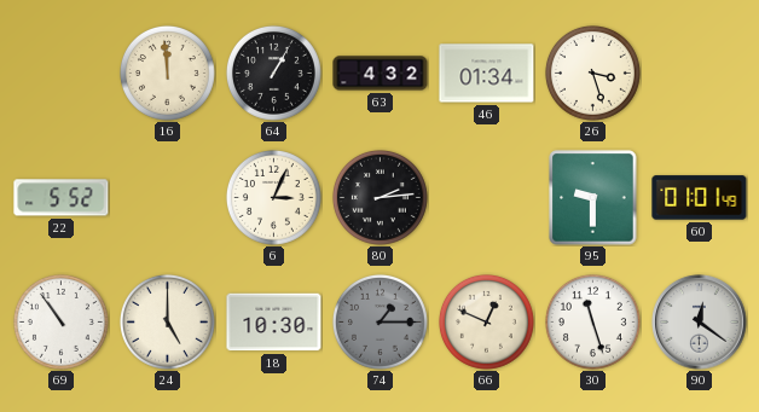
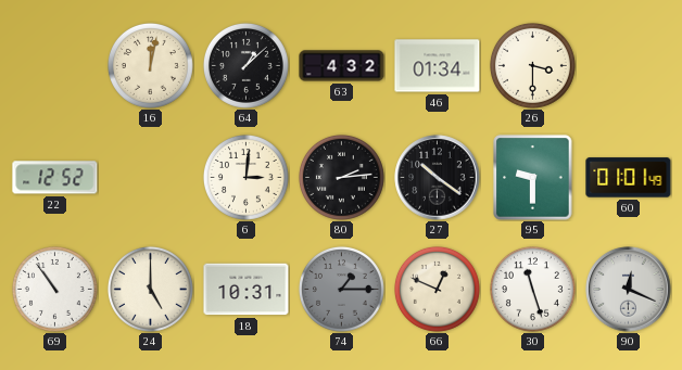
16: 11:59 -> 12:02
64: 1:05 -> 1:08
26: 3:27 -> 3:30
22: 5:52 -> 12:52
6: 3:04 -> 3:01
27: none -> 10:21
18: 10:30 -> 10:31
90: 12:21 -> 12:19
